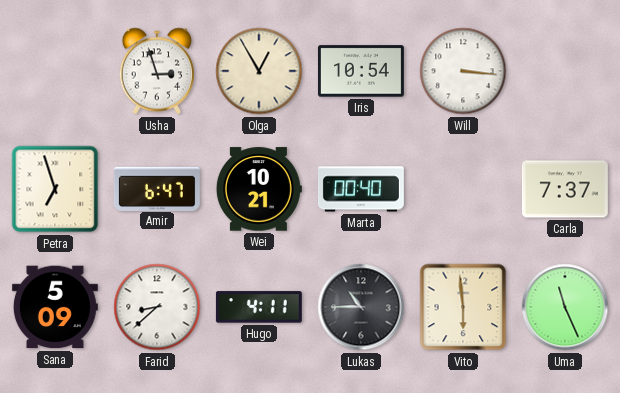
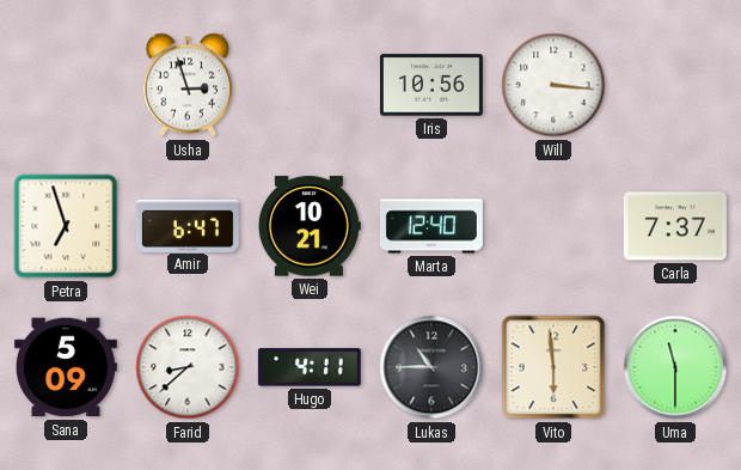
Olga: 12:55 -> none
Iris: 10:54 -> 10:56
Marta: 00:40 -> 12:40
Uma: 11:26 -> 11:30
